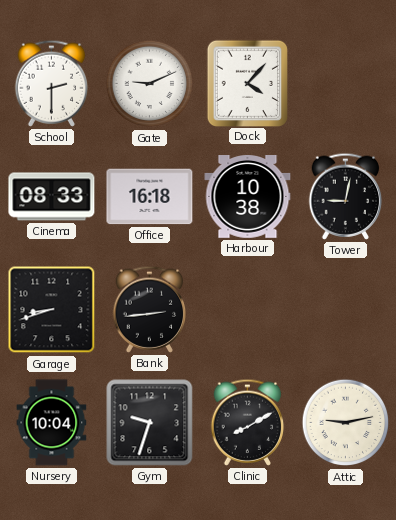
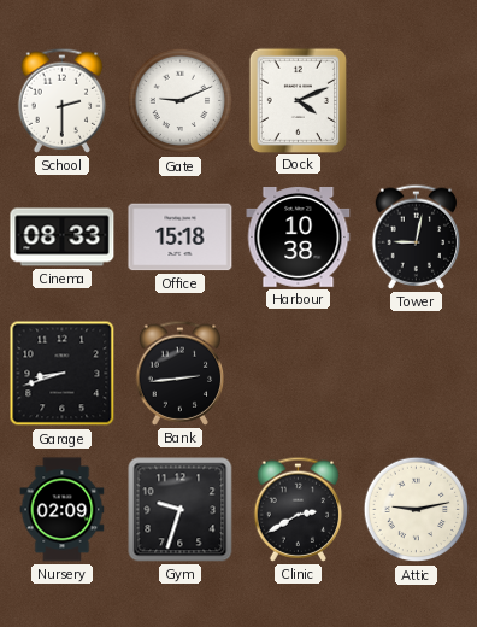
Dock: 4:07 -> 4:11
Office: 16:18 -> 15:18
Nursery: 10:04 -> 02:09
Clinic: 8:10 -> 2:40
